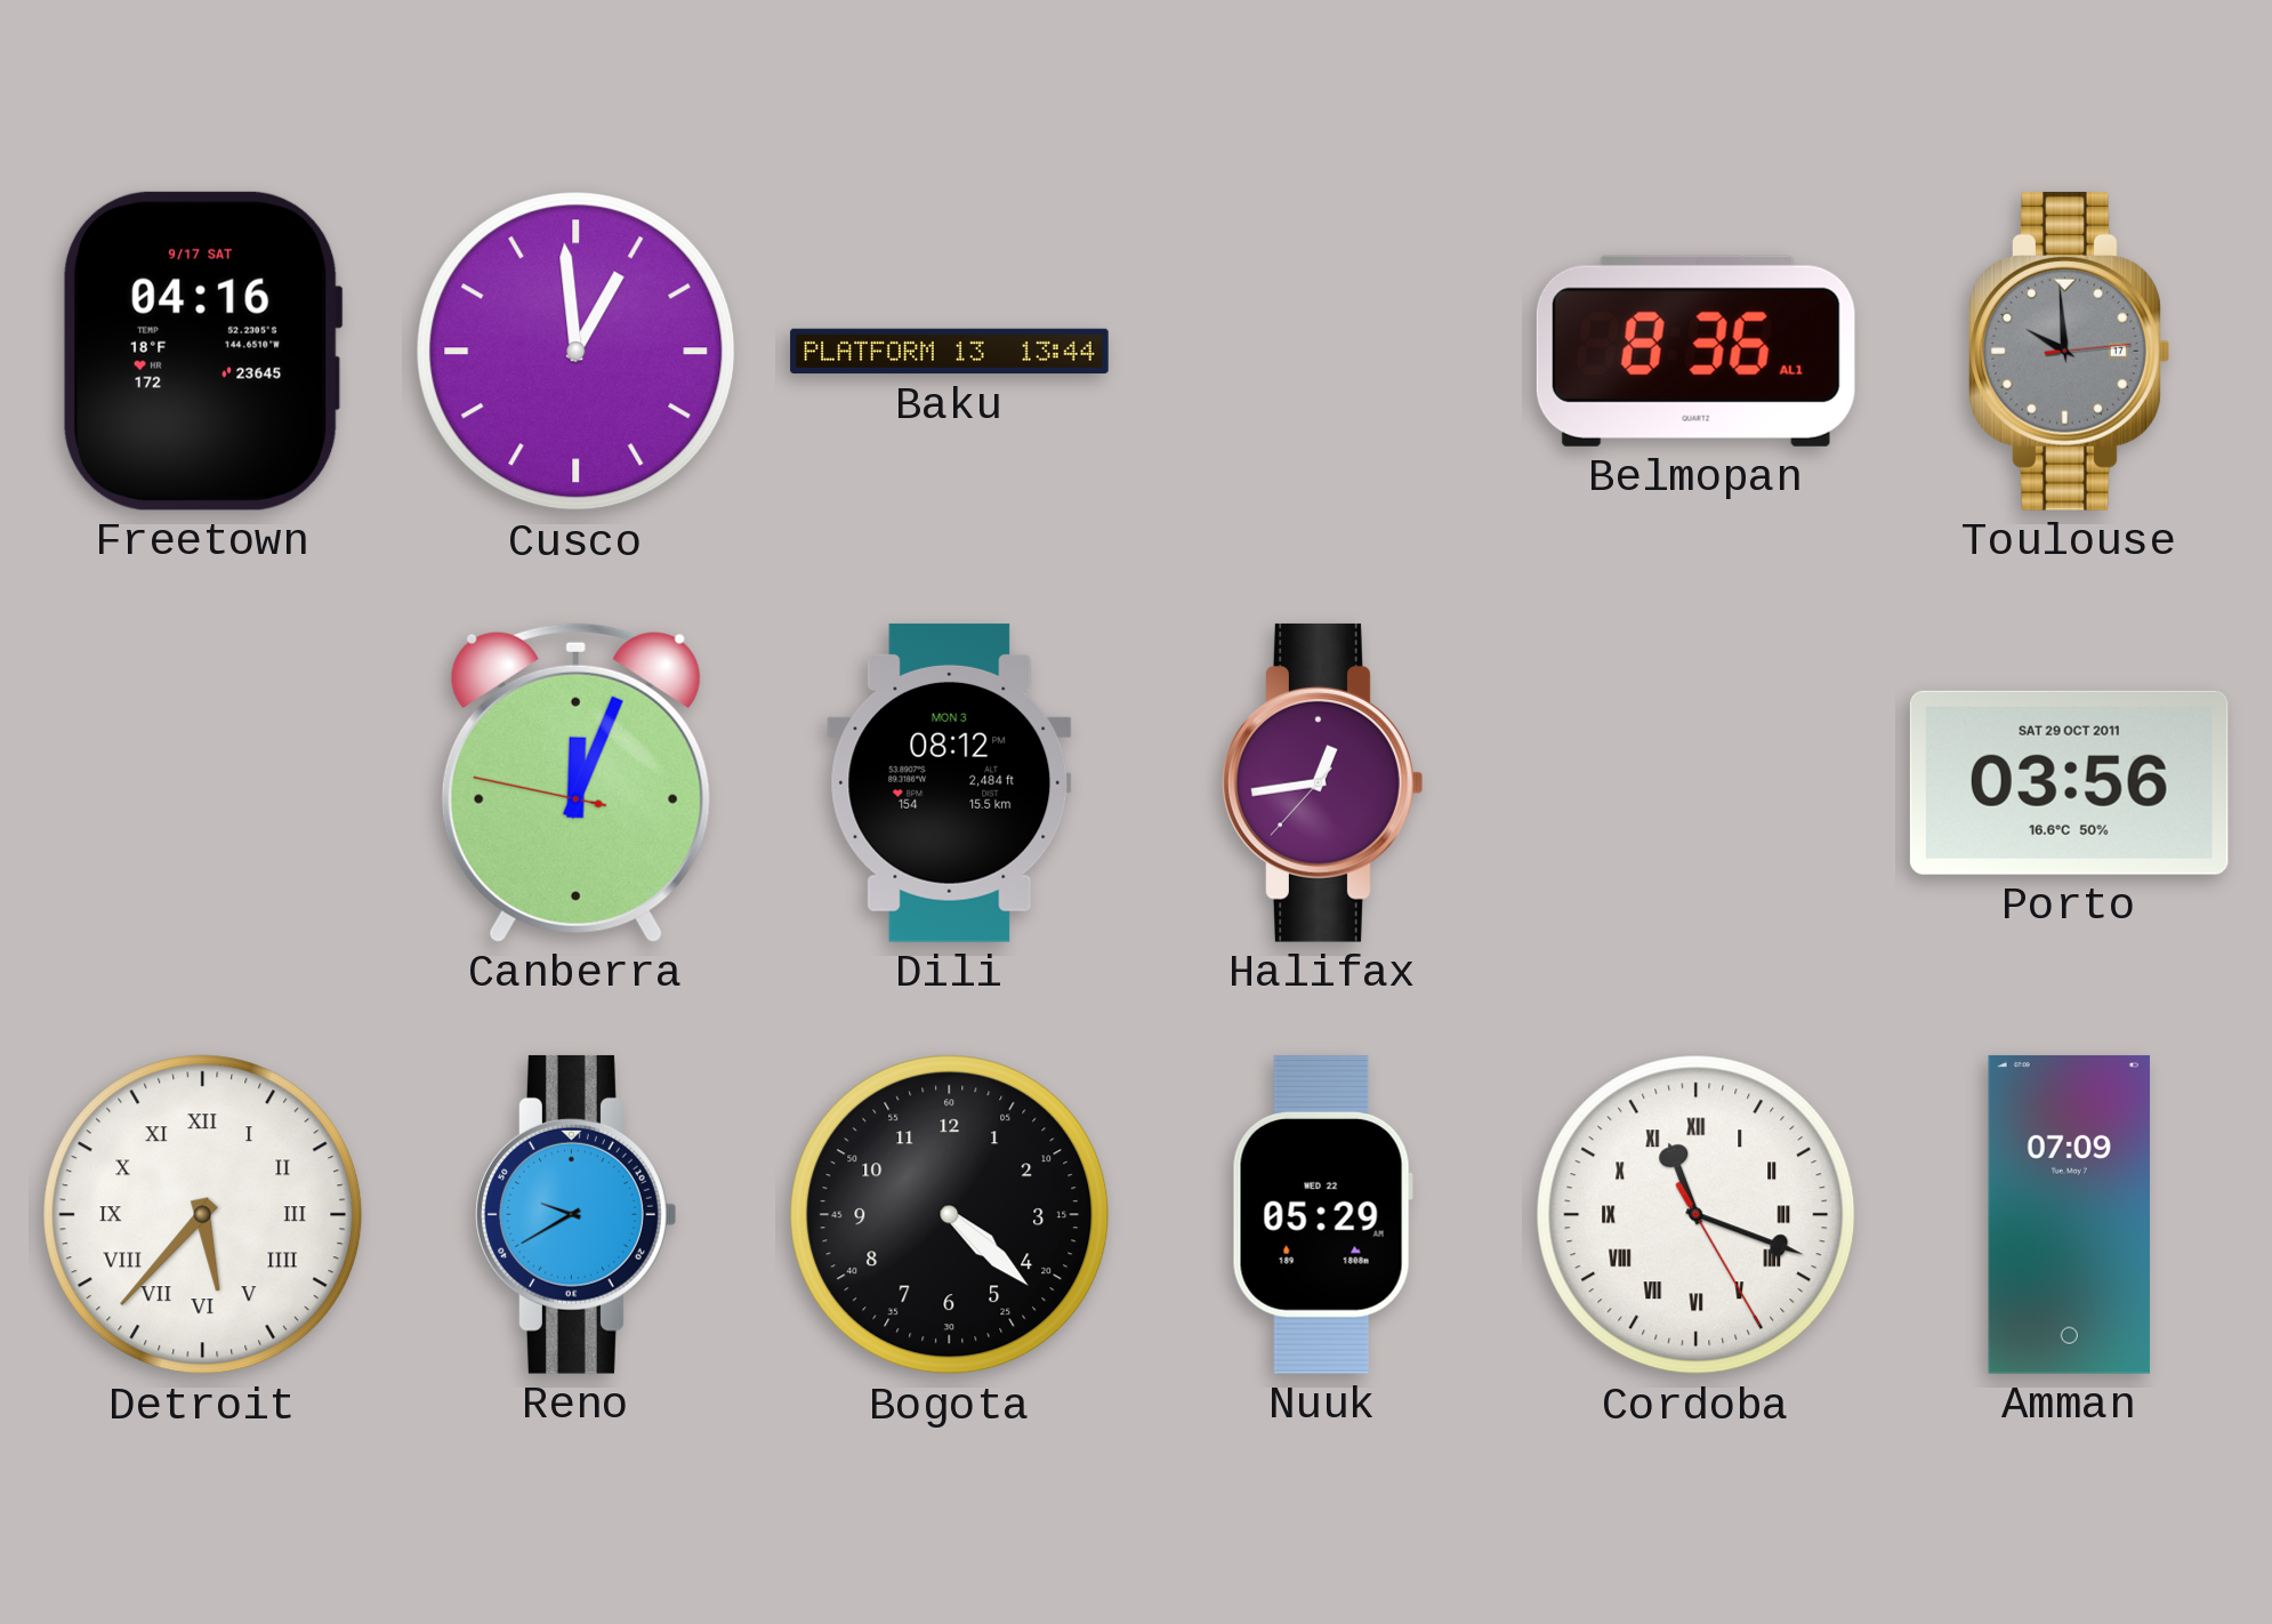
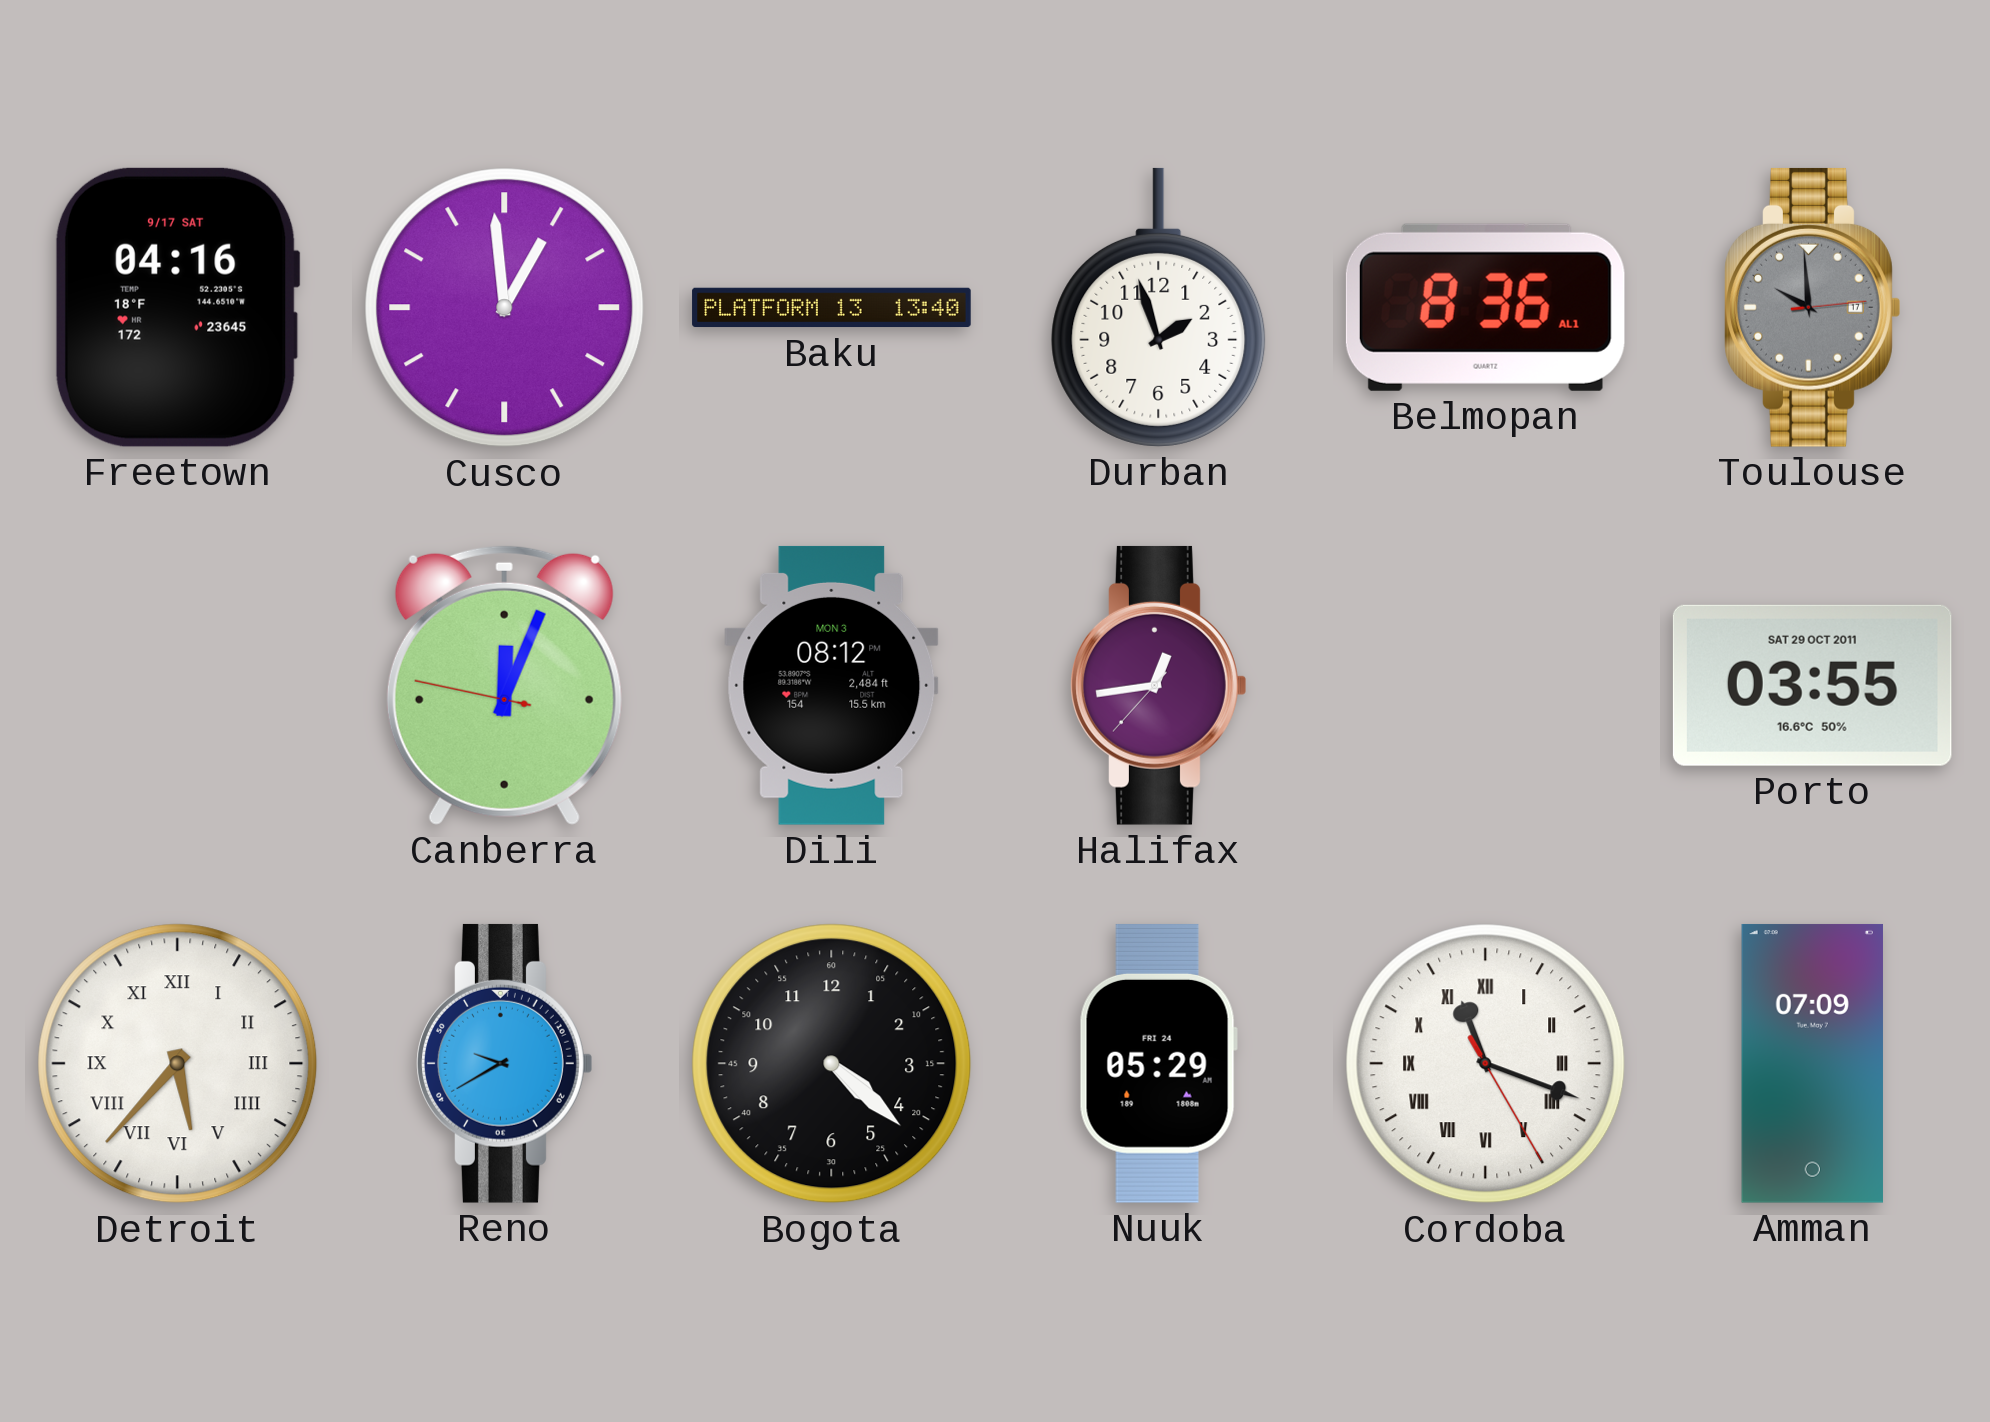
Baku: 13:44 -> 13:40
Durban: none -> 1:57
Porto: 03:56 -> 03:55
Nuuk date: WED 22 -> FRI 24
